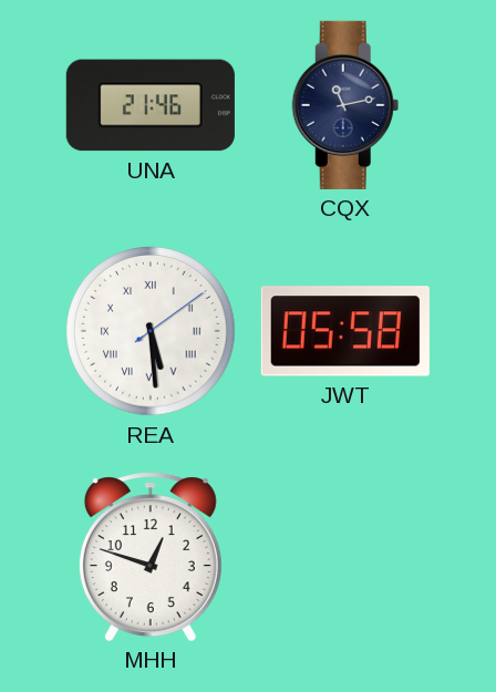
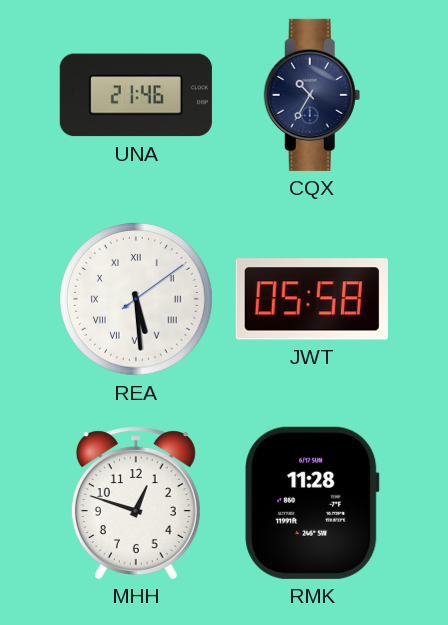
CQX: 11:13 -> 10:35
RMK: none -> 11:28
